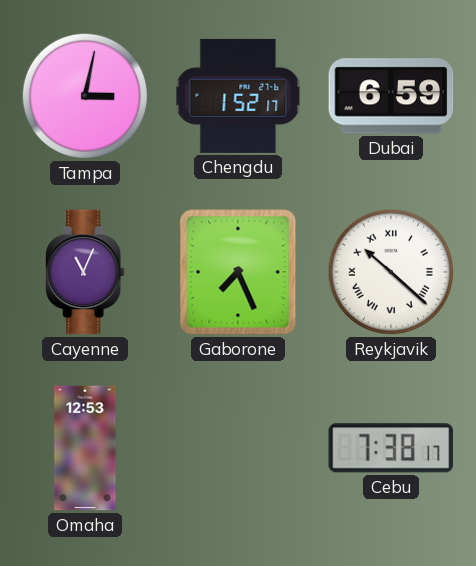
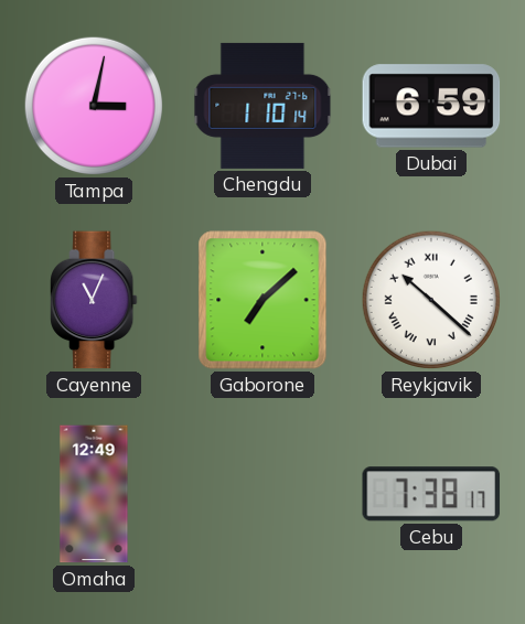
Chengdu: 1:52 -> 1:10
Gaborone: 7:26 -> 7:08
Omaha: 12:53 -> 12:49
